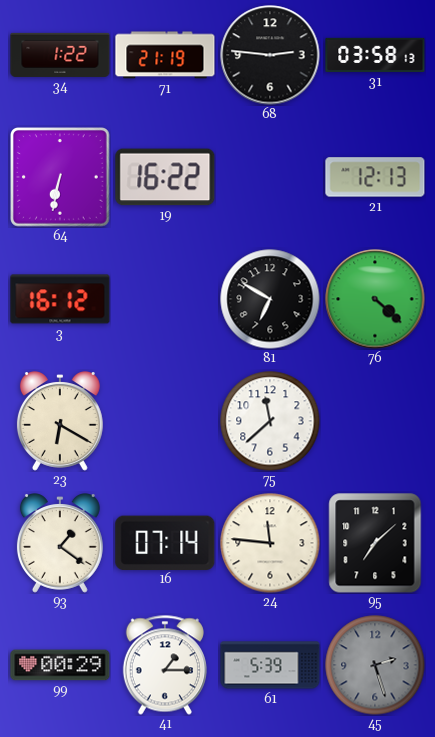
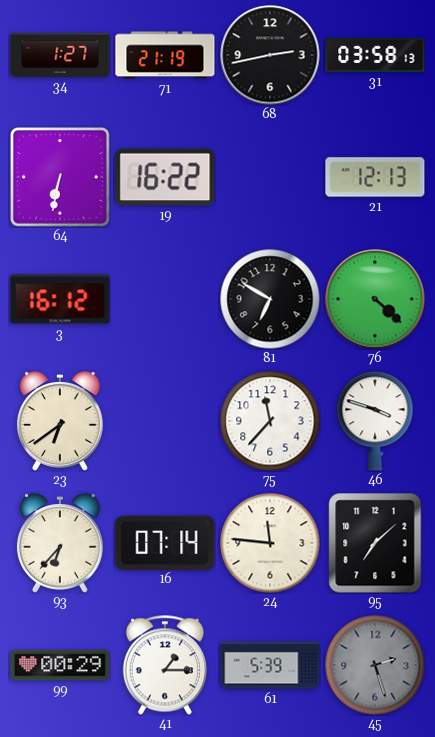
34: 1:22 -> 1:27
68: 2:46 -> 2:43
23: 6:20 -> 6:39
75: 11:38 -> 11:37
46: none -> 3:48
93: 1:21 -> 6:37
